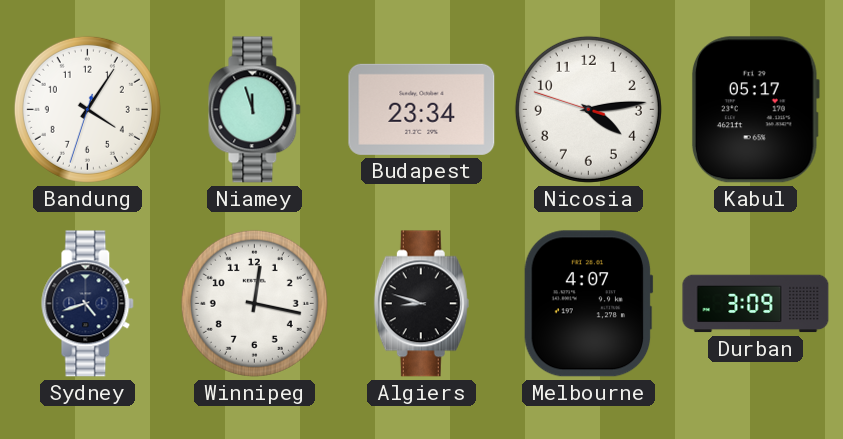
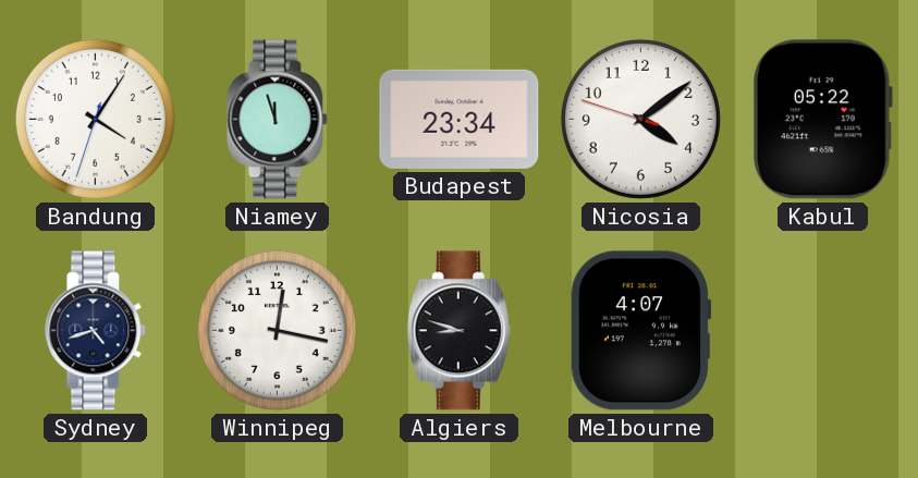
Nicosia: 4:13 -> 4:08
Kabul: 05:17 -> 05:22
Durban: 3:09 -> none
